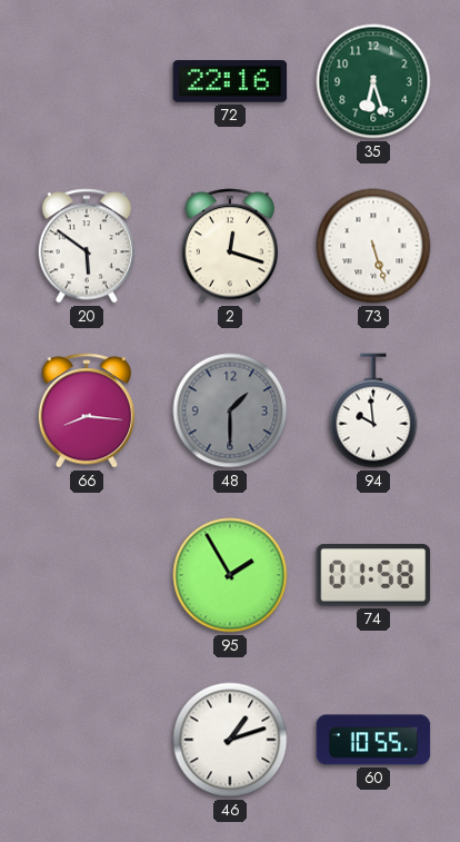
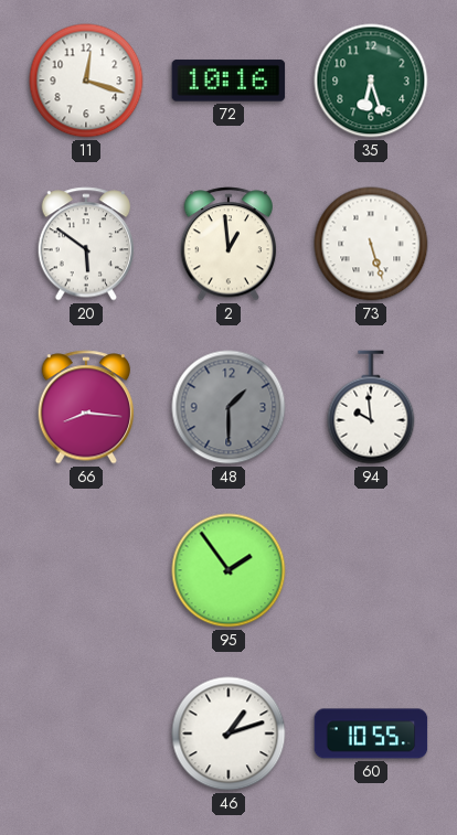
11: none -> 12:18
72: 22:16 -> 10:16
2: 12:18 -> 12:59
95: 1:55 -> 1:54
74: 01:58 -> none
